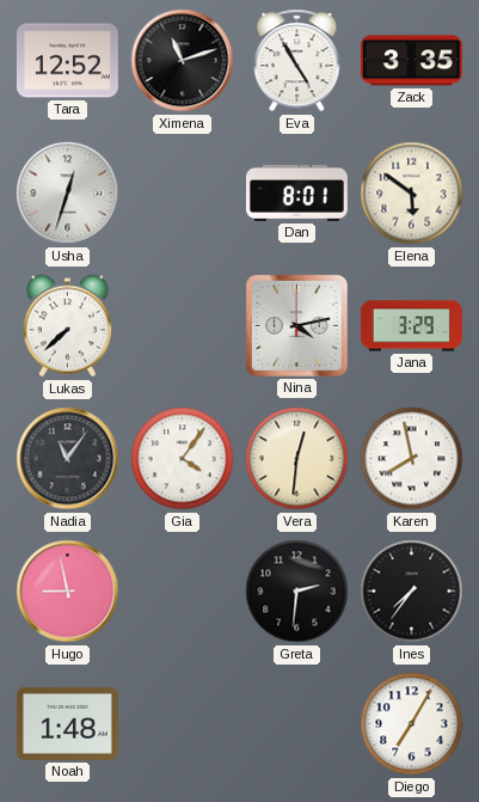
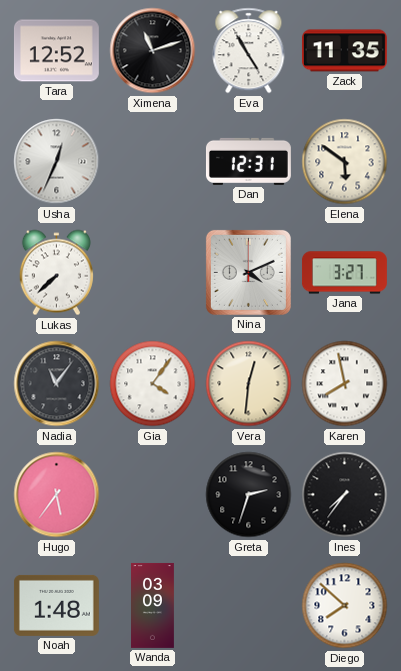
Zack: 3:35 -> 11:35
Usha: 12:33 -> 12:34
Dan: 8:01 -> 12:31
Nina: 4:13 -> 4:11
Jana: 3:29 -> 3:27
Hugo: 8:58 -> 5:36
Greta: 2:31 -> 2:33
Wanda: none -> 03:09
Diego: 7:05 -> 7:52
